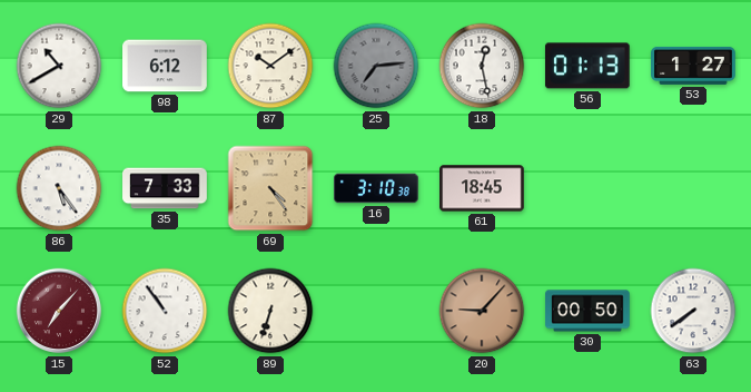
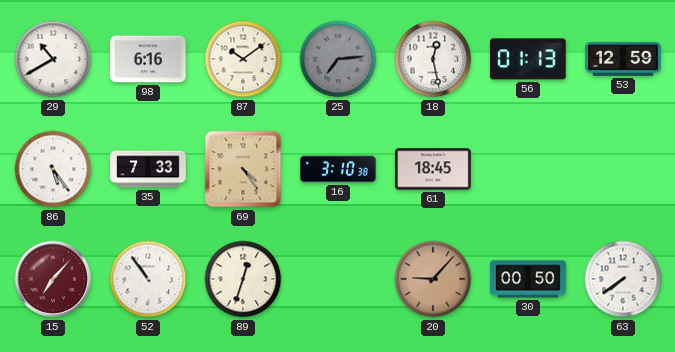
98: 6:12 -> 6:16
53: 1:27 -> 12:59
89: 6:33 -> 12:33
